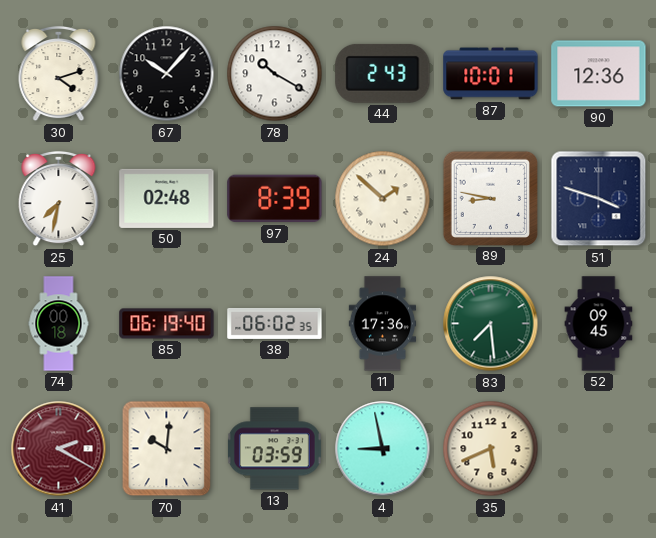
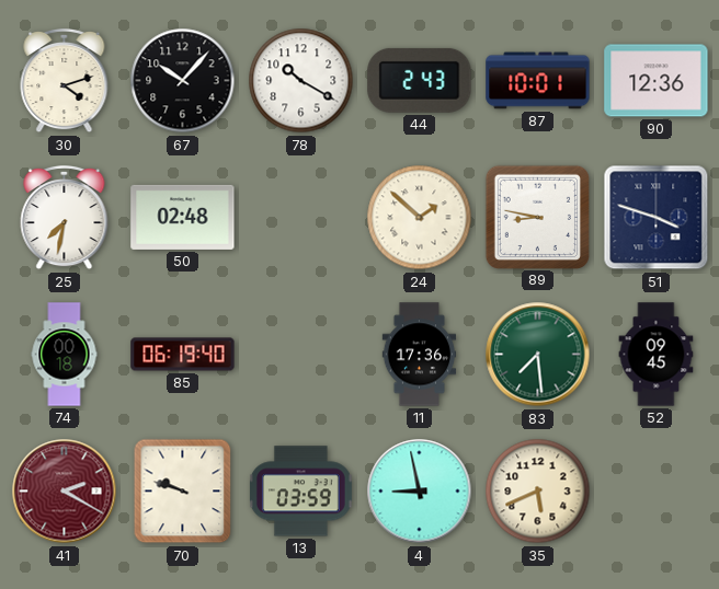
97: 8:39 -> none
38: 06:02 -> none
70: 10:01 -> 9:48
